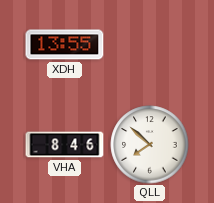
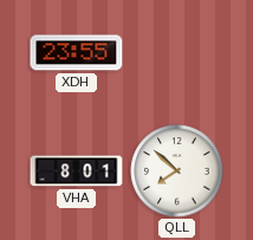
XDH: 13:55 -> 23:55
VHA: 8:46 -> 8:01
